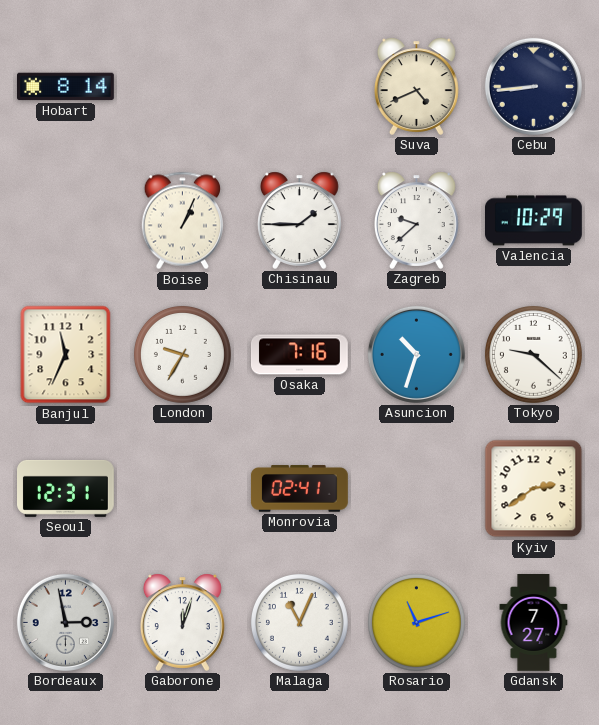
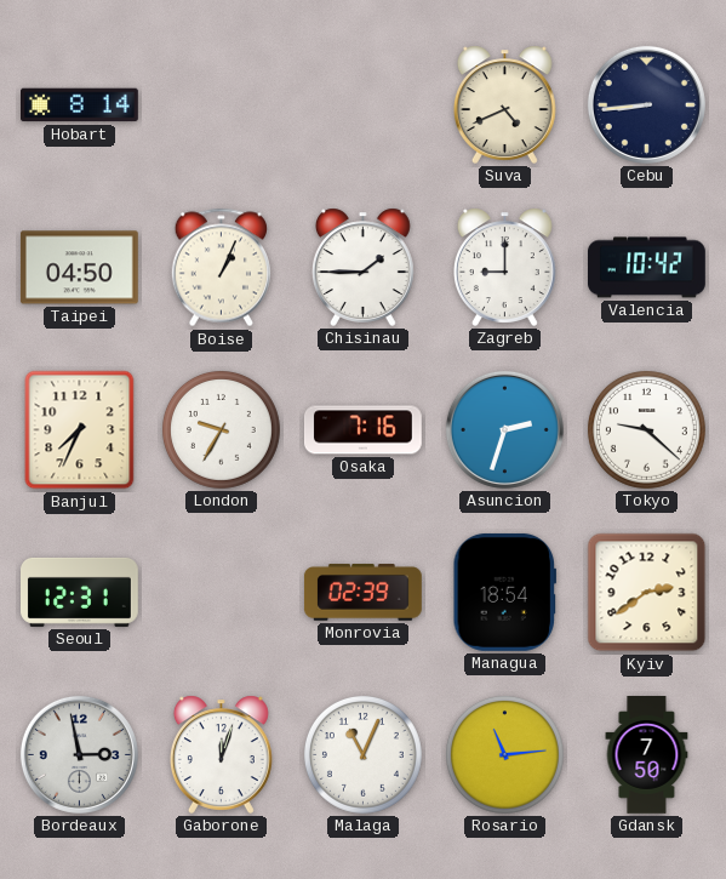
Taipei: none -> 04:50
Zagreb: 9:38 -> 9:00
Valencia: 10:29 -> 10:42
Banjul: 11:34 -> 7:34
Asuncion: 10:33 -> 2:33
Monrovia: 02:41 -> 02:39
Managua: none -> 18:54
Rosario: 11:12 -> 11:14
Gdansk: 7:27 -> 7:50
